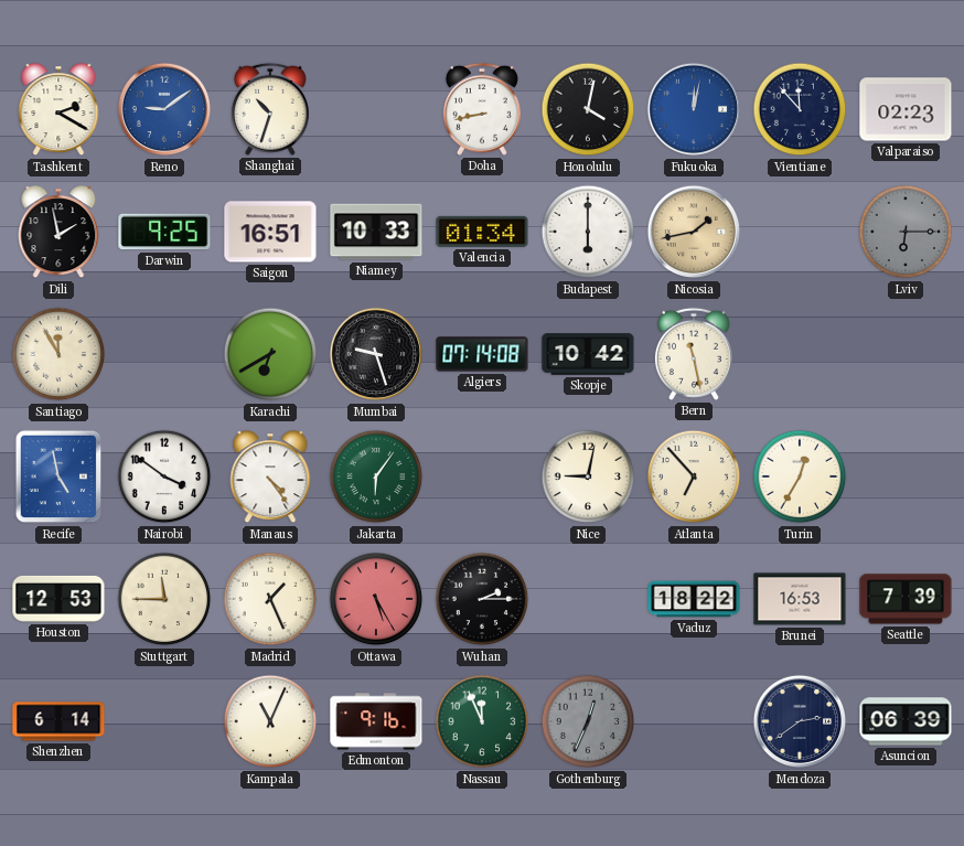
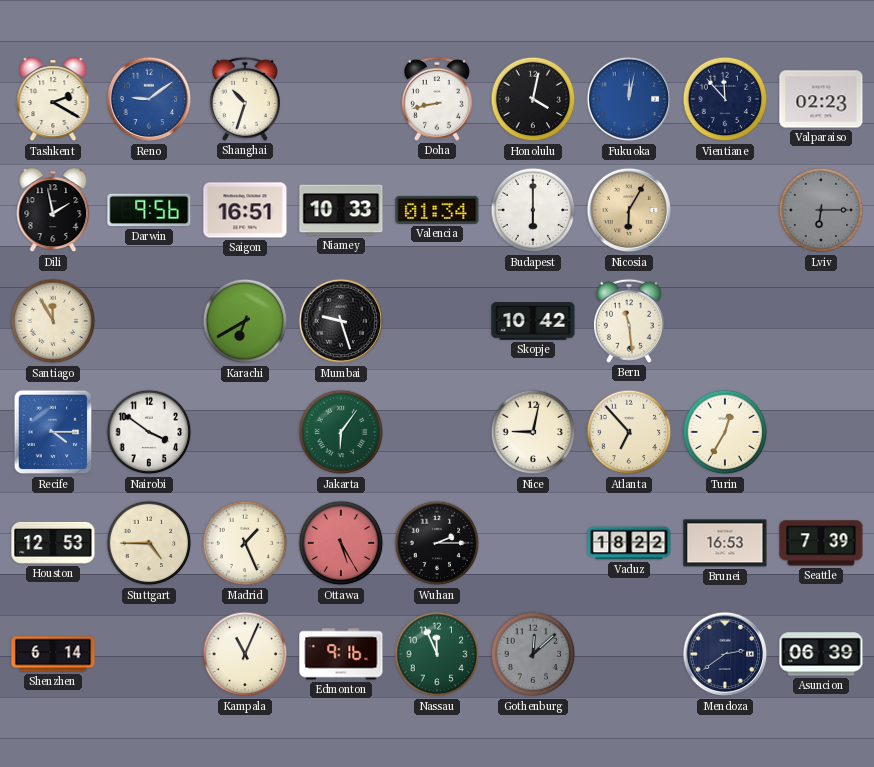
Darwin: 9:25 -> 9:56
Nicosia: 1:43 -> 6:05
Algiers: 07:14 -> none
Bern: 11:28 -> 11:29
Recife: 4:58 -> 4:15
Manaus: 4:24 -> none
Stuttgart: 11:45 -> 4:45
Gothenburg: 12:34 -> 12:08
